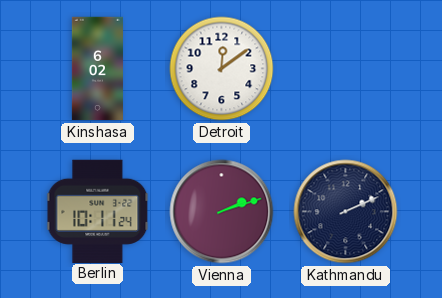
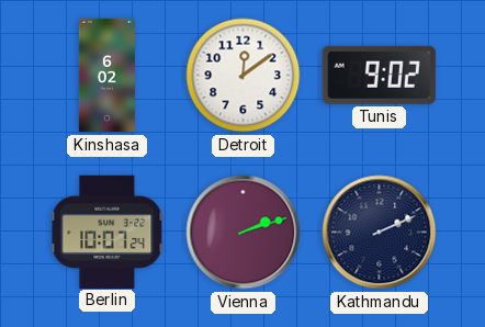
Tunis: none -> 9:02
Berlin: 10:11 -> 10:07
